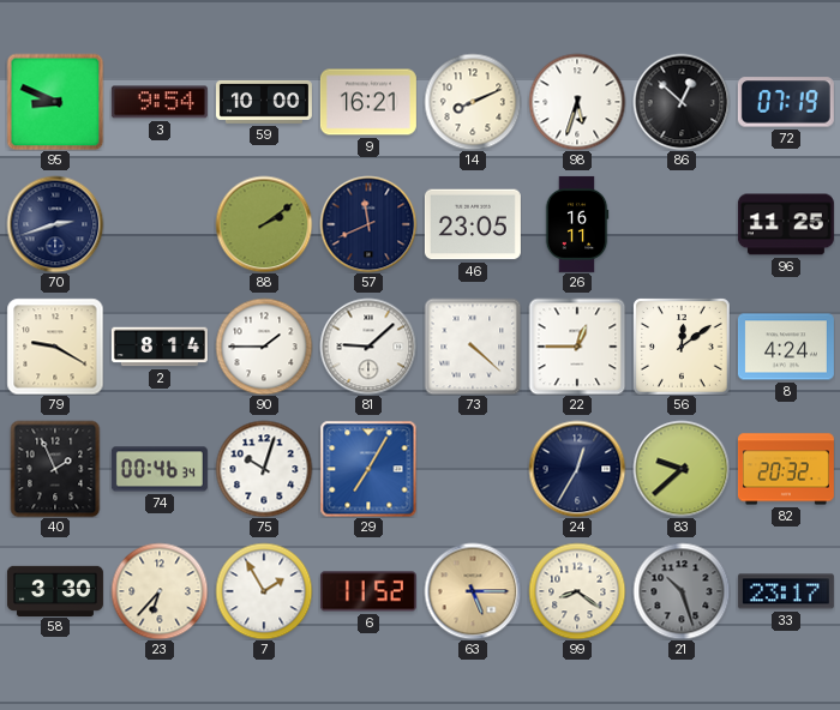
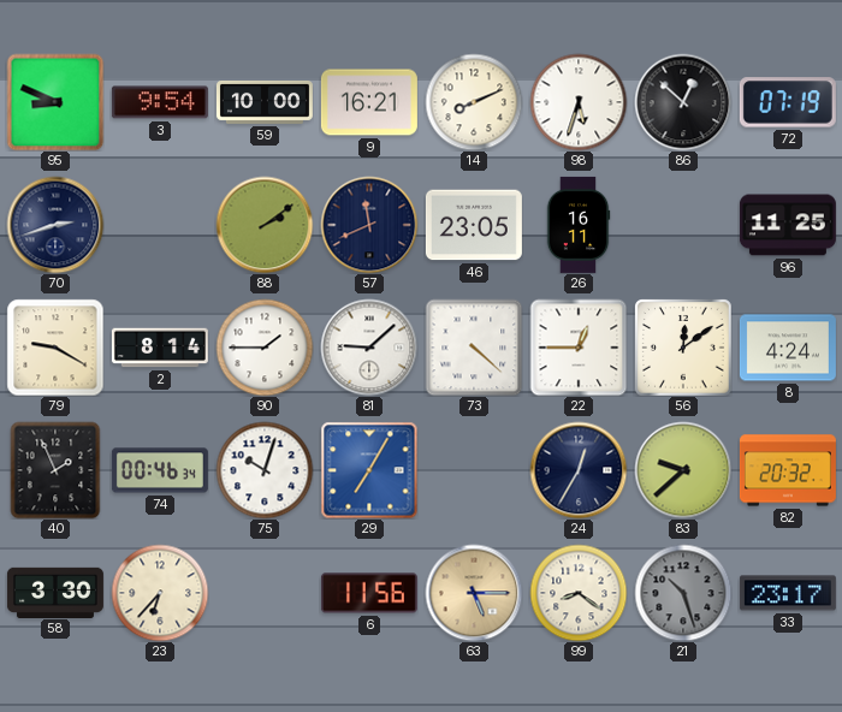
7: 1:55 -> none
6: 11:52 -> 11:56
